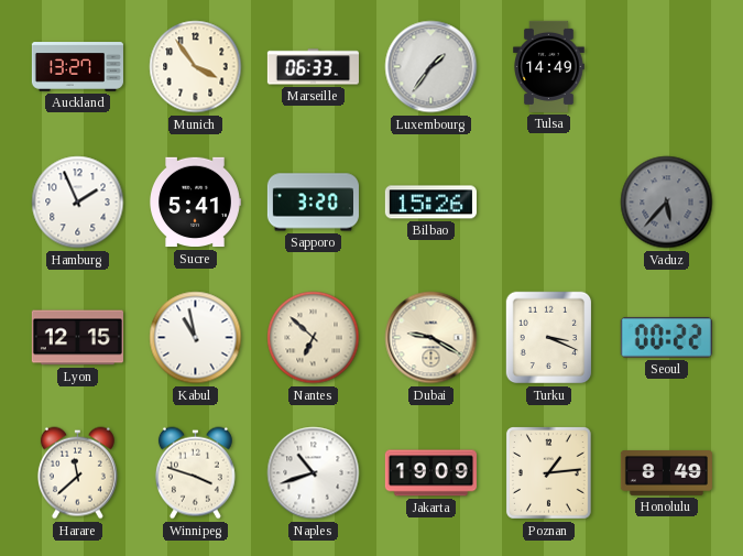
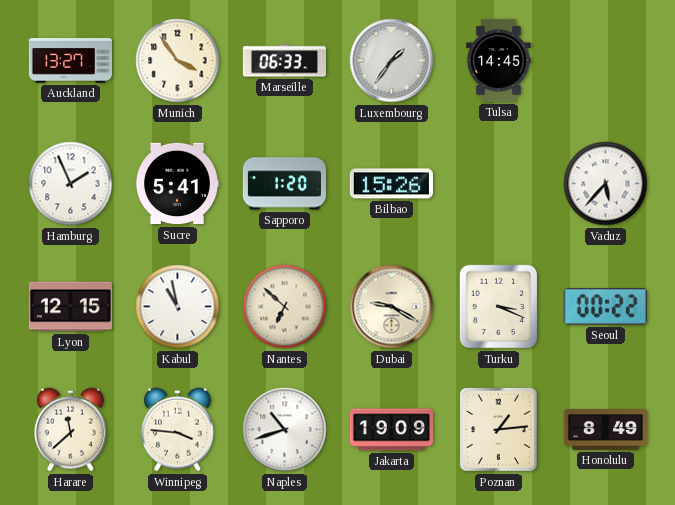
Tulsa: 14:49 -> 14:45
Sapporo: 3:20 -> 1:20
Vaduz dial: grey -> white
Winnipeg: 3:48 -> 3:46
